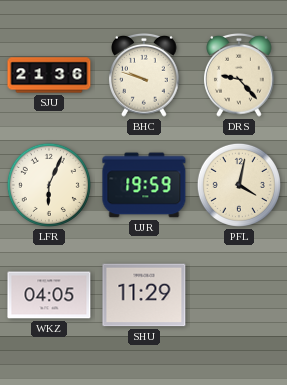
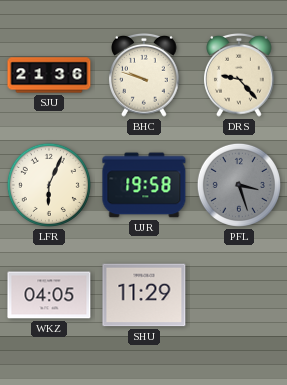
UJR: 19:59 -> 19:58
PFL: 4:02 -> 3:27
PFL dial: cream -> grey
